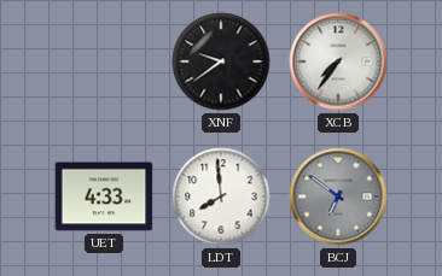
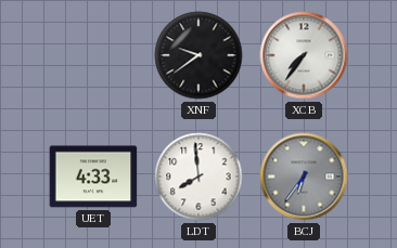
BCJ: 6:51 -> 6:36
